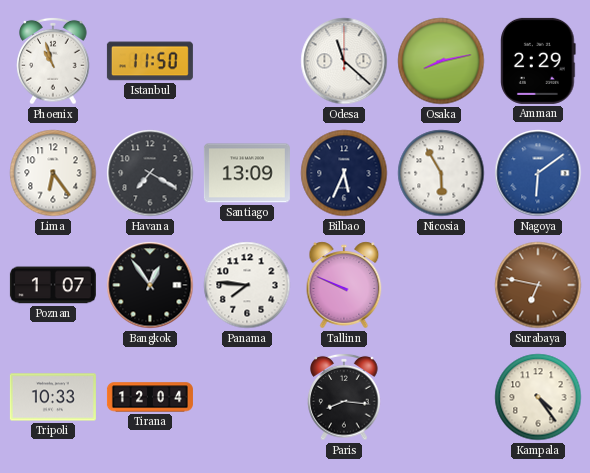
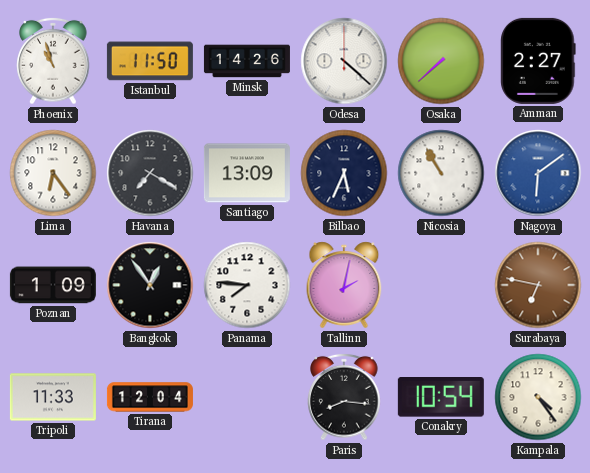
Minsk: none -> 14:26
Odesa: 11:22 -> 4:22
Osaka: 8:13 -> 7:38
Amman: 2:29 -> 2:27
Nicosia: 5:55 -> 10:55
Poznan: 1:07 -> 1:09
Tallinn: 9:49 -> 2:02
Tripoli: 10:33 -> 11:33
Conakry: none -> 10:54
